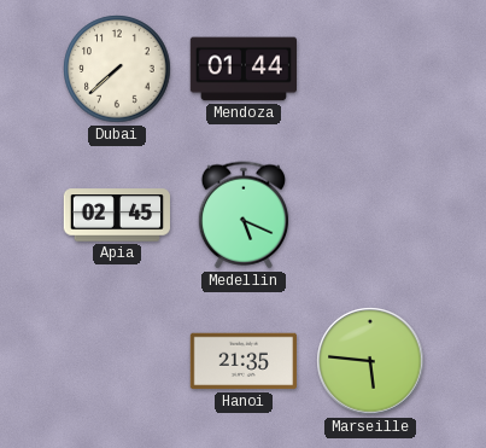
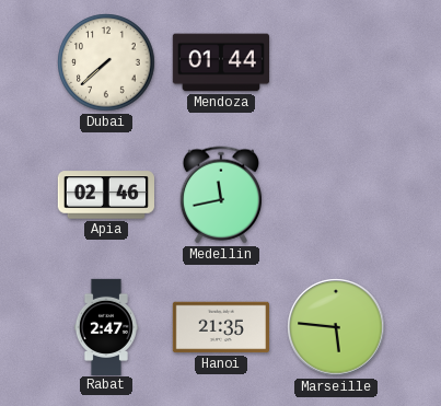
Apia: 02:45 -> 02:46
Medellin: 5:19 -> 11:43
Rabat: none -> 2:47
